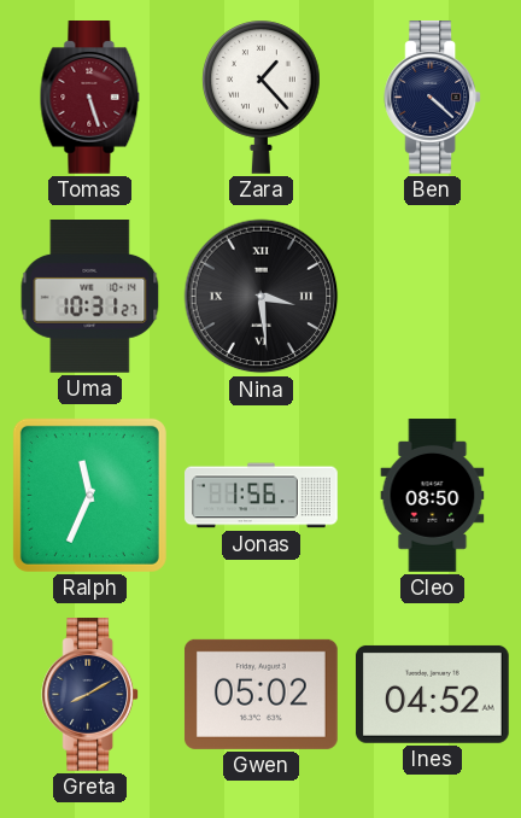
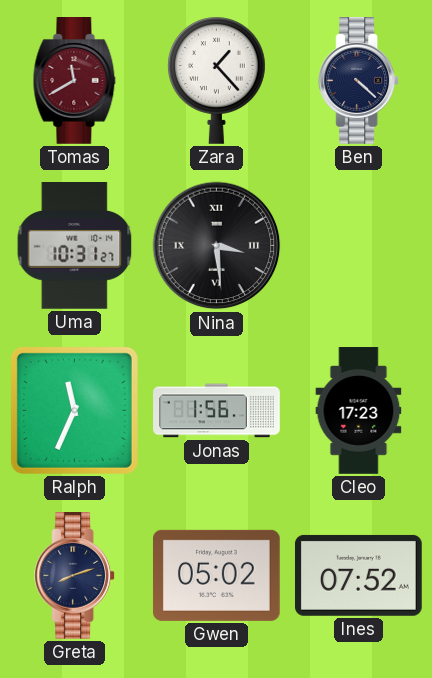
Tomas: 5:27 -> 11:40
Cleo: 08:50 -> 17:23
Greta: 8:10 -> 8:12
Ines: 04:52 -> 07:52
